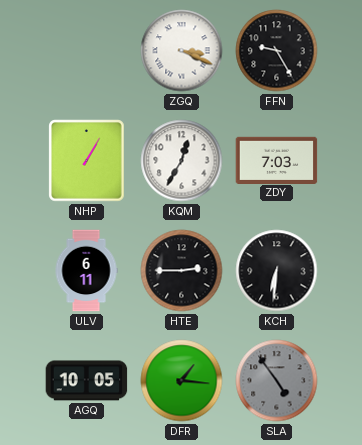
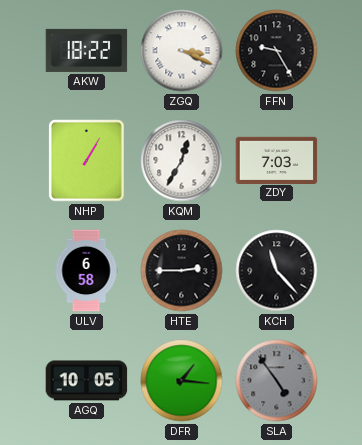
AKW: none -> 18:22
ULV: 6:11 -> 6:58
KCH: 6:31 -> 11:23
